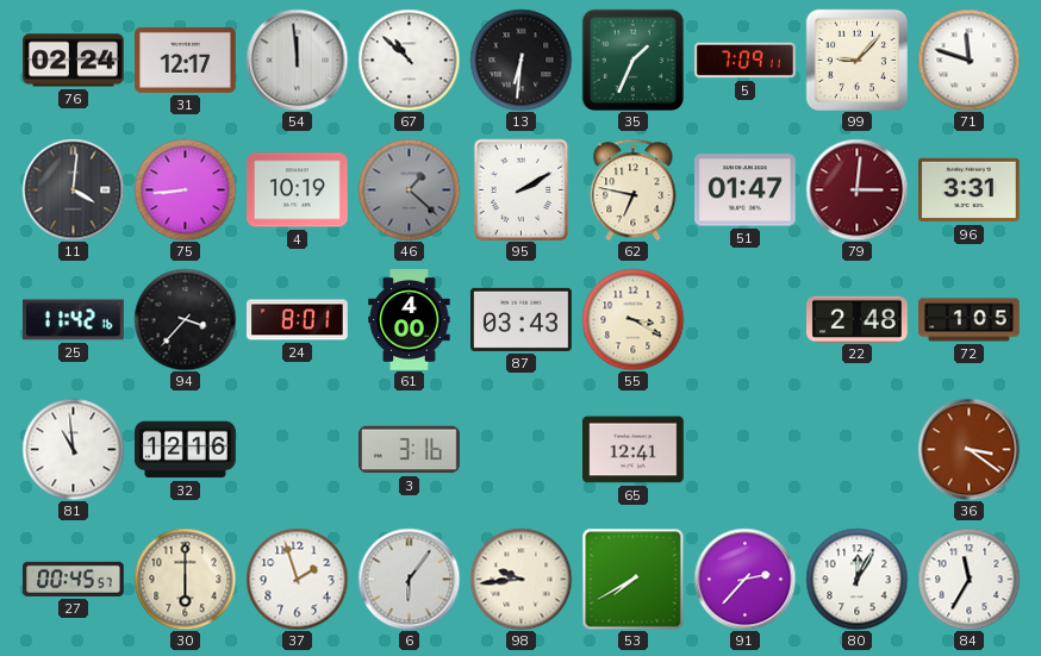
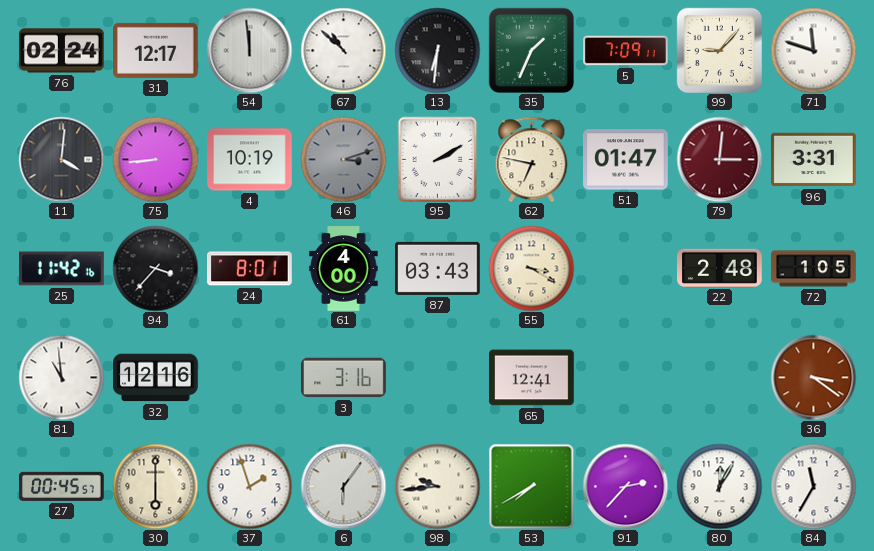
46: 1:22 -> 3:12
